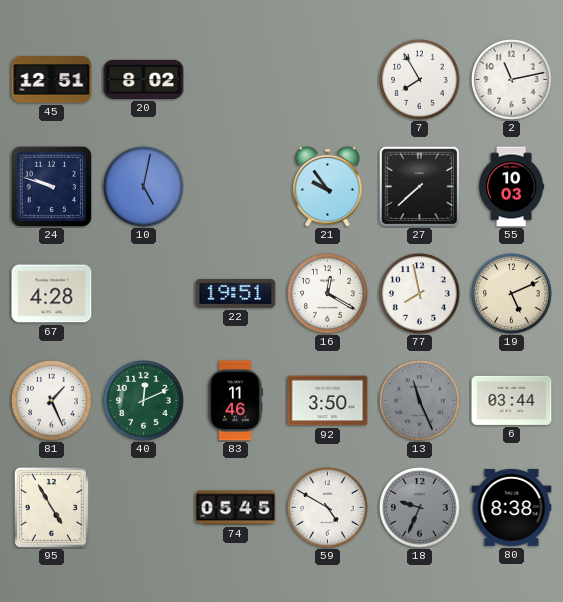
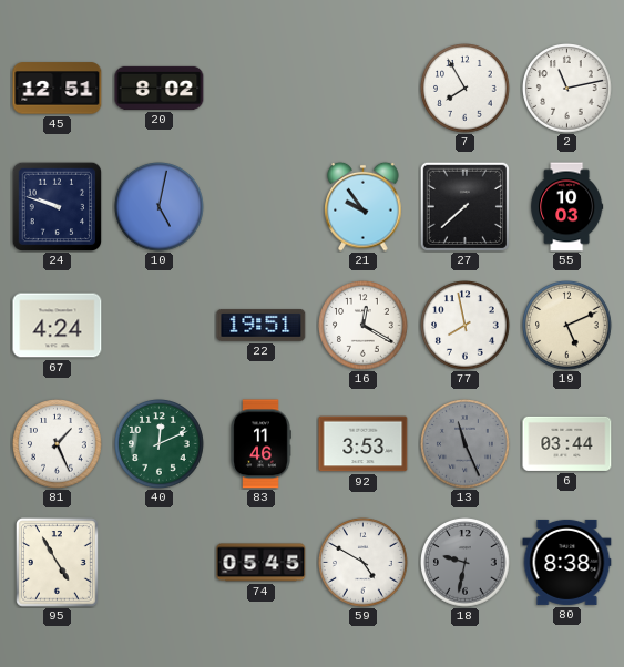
67: 4:28 -> 4:24
92: 3:50 -> 3:53
18: 9:34 -> 9:32
